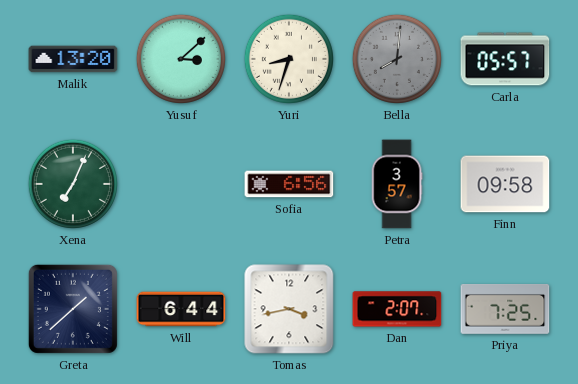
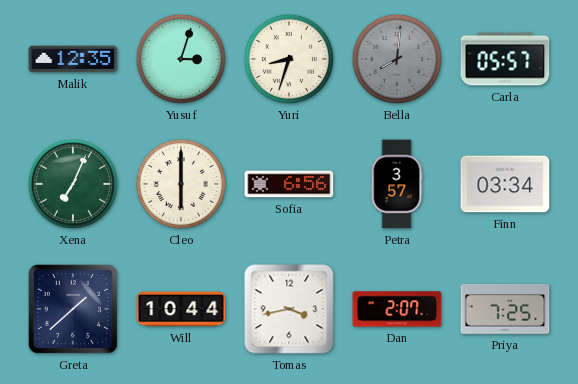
Malik: 13:20 -> 12:35
Yusuf: 3:08 -> 3:03
Cleo: none -> 6:00
Finn: 09:58 -> 03:34
Will: 6:44 -> 10:44
